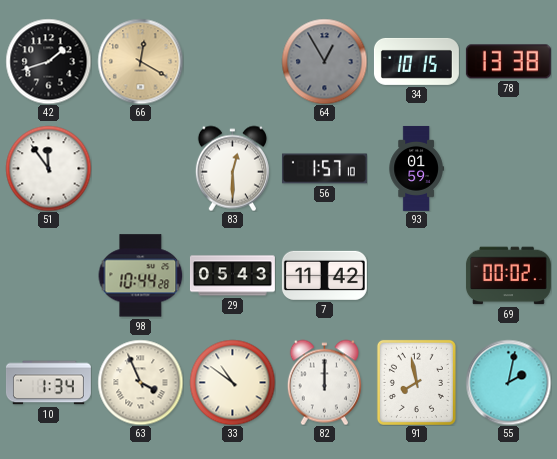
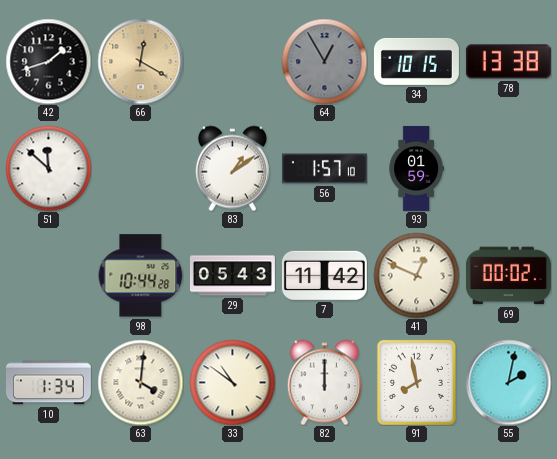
51: 11:54 -> 11:52
83: 12:30 -> 1:09
41: none -> 12:49
63: 3:56 -> 4:01
